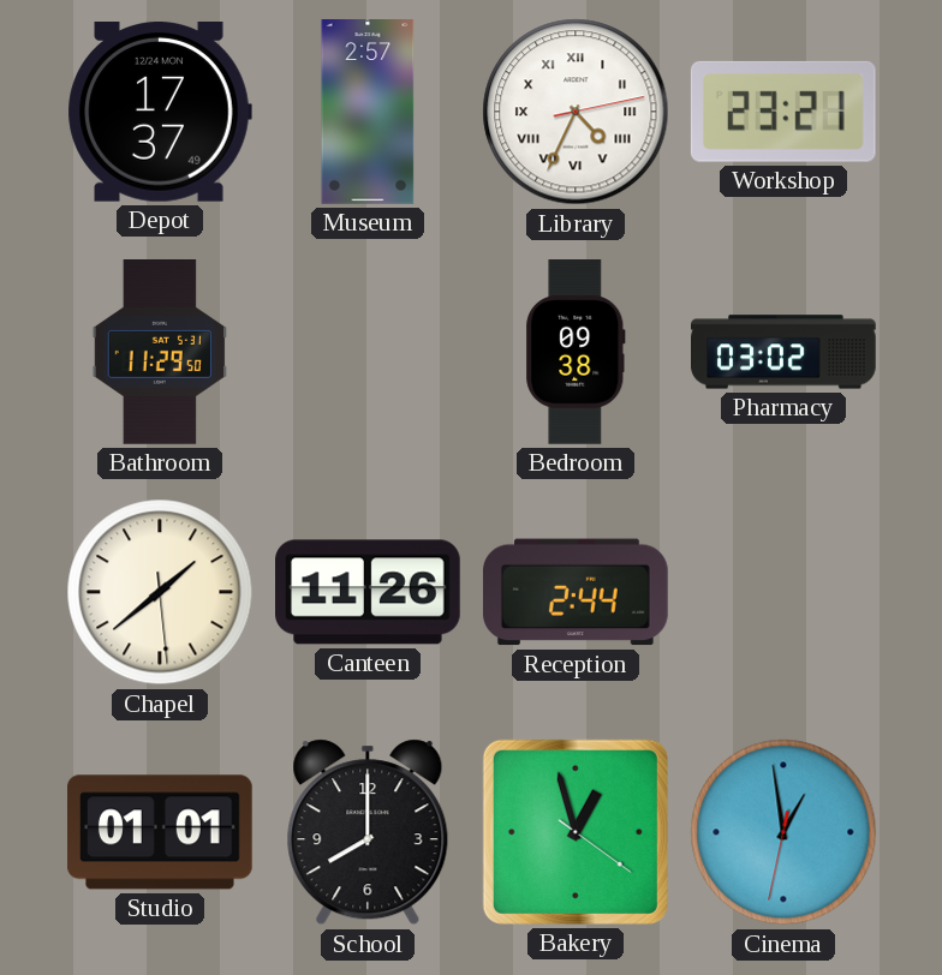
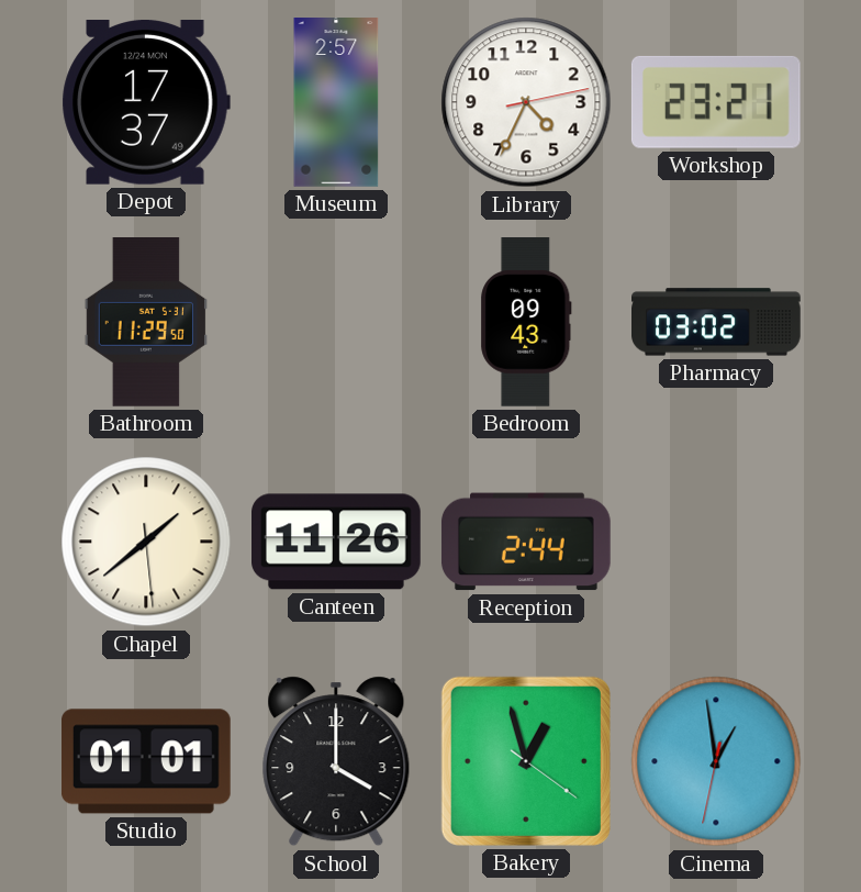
Library numerals: Roman -> Arabic
Bedroom: 09:38 -> 09:43
School: 8:00 -> 4:00
